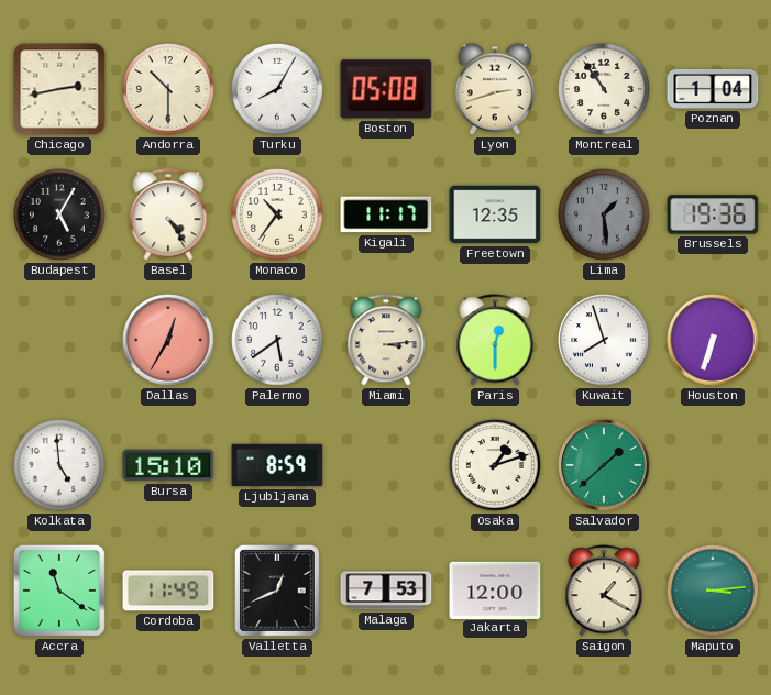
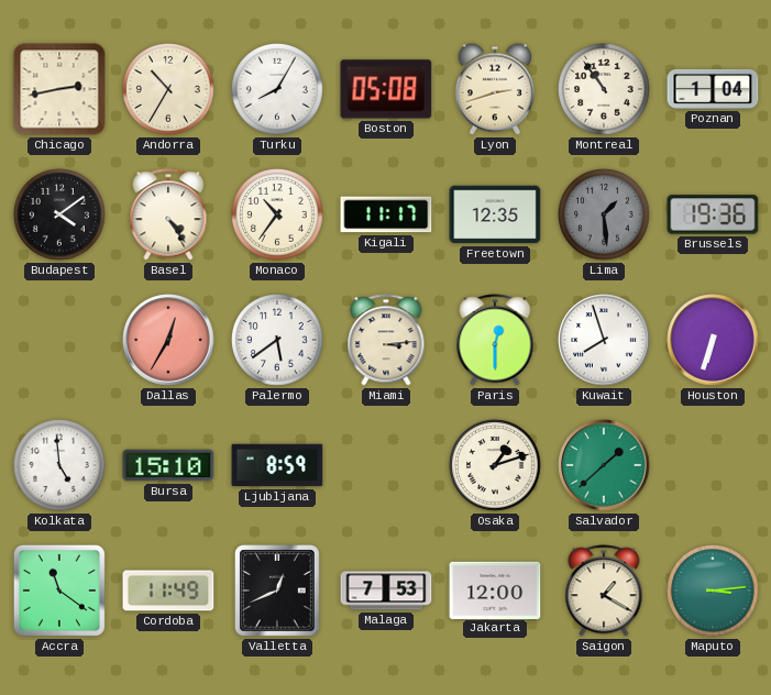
Andorra: 10:30 -> 10:35
Budapest: 5:05 -> 4:09
